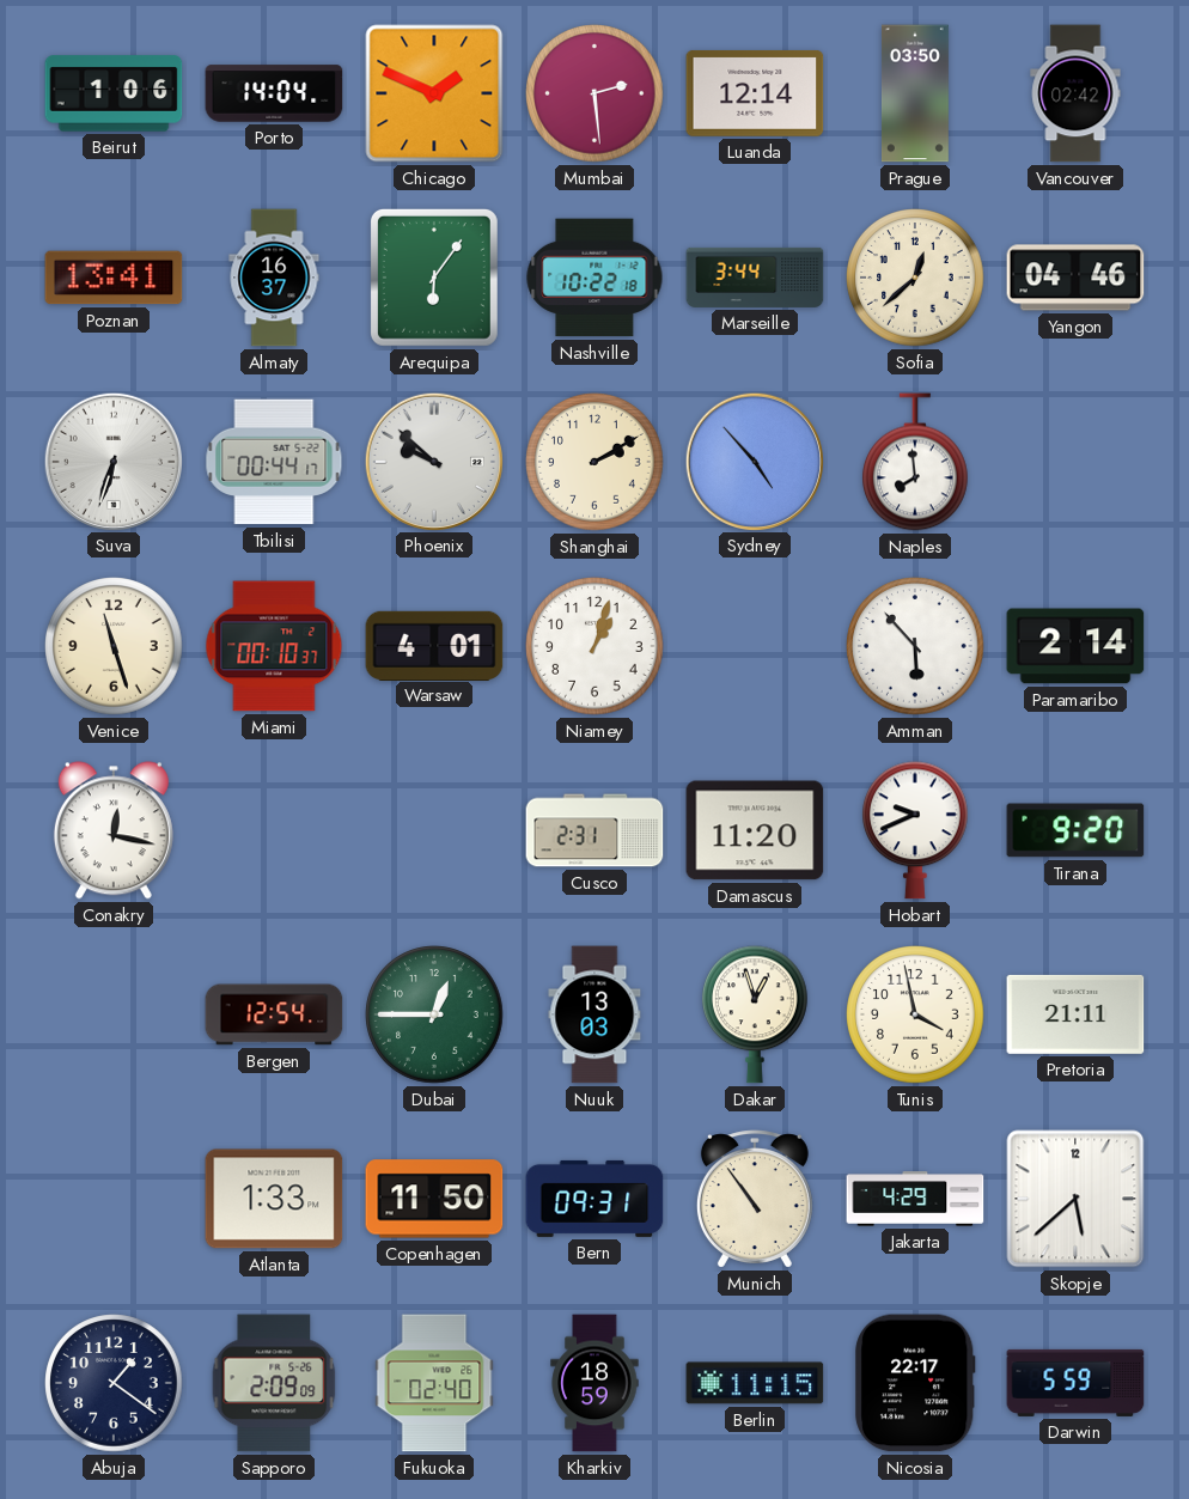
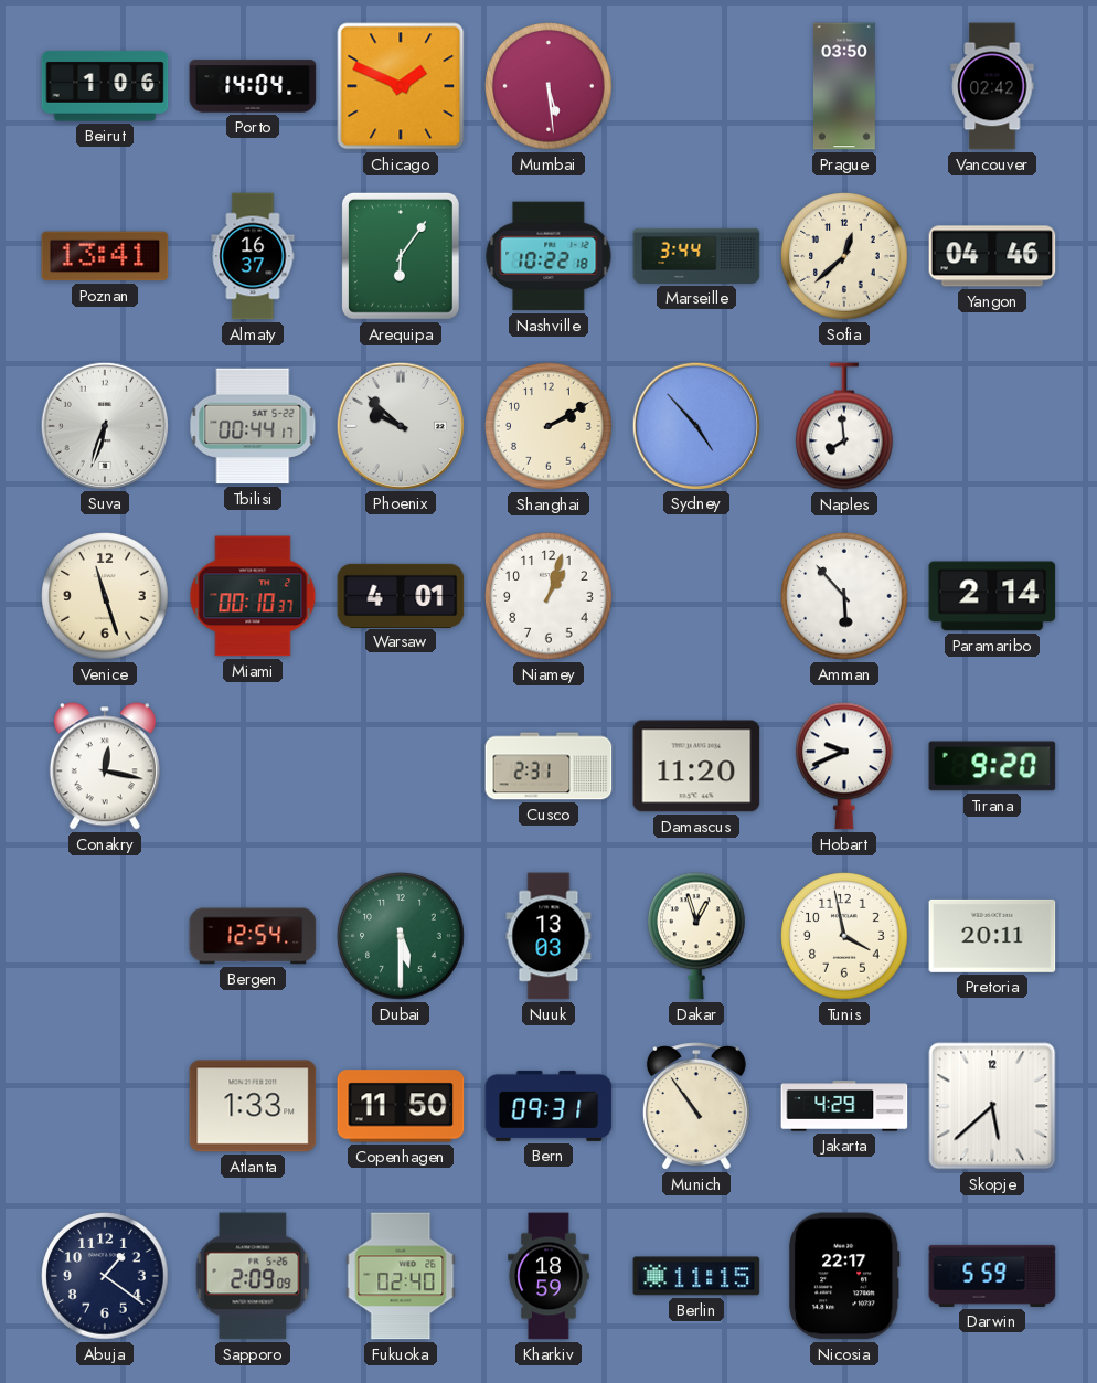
Mumbai: 2:29 -> 5:29
Luanda: 12:14 -> none
Dubai: 12:45 -> 5:30
Pretoria: 21:11 -> 20:11
